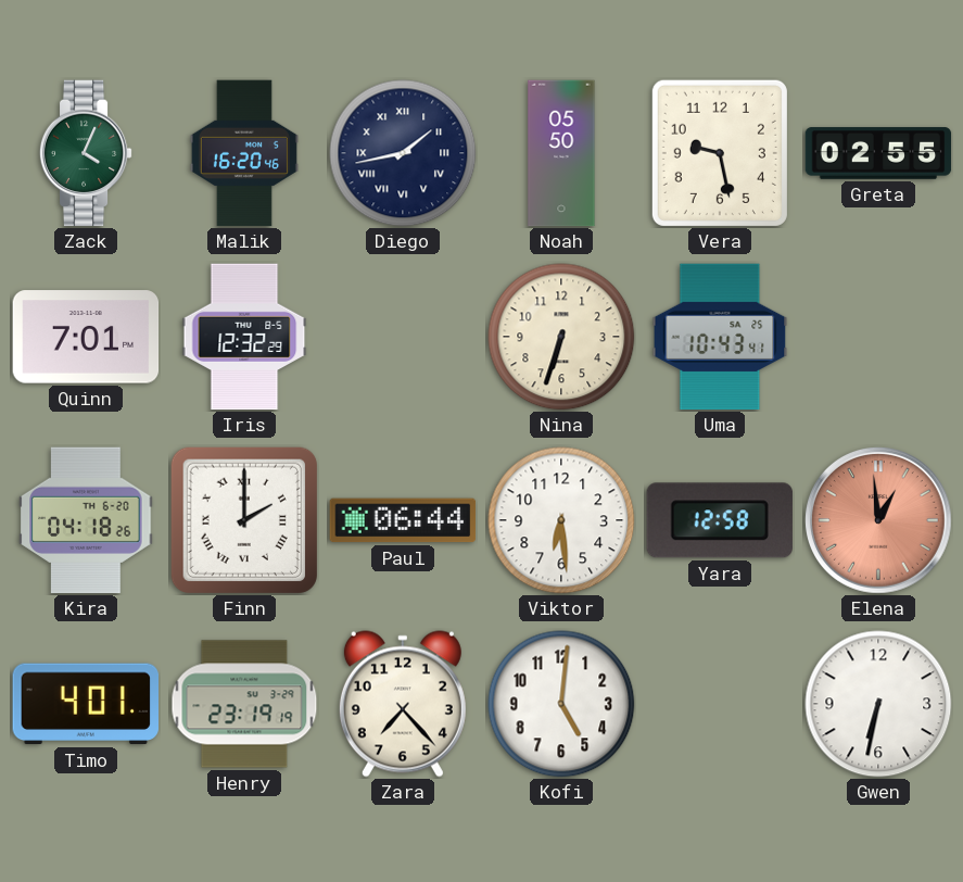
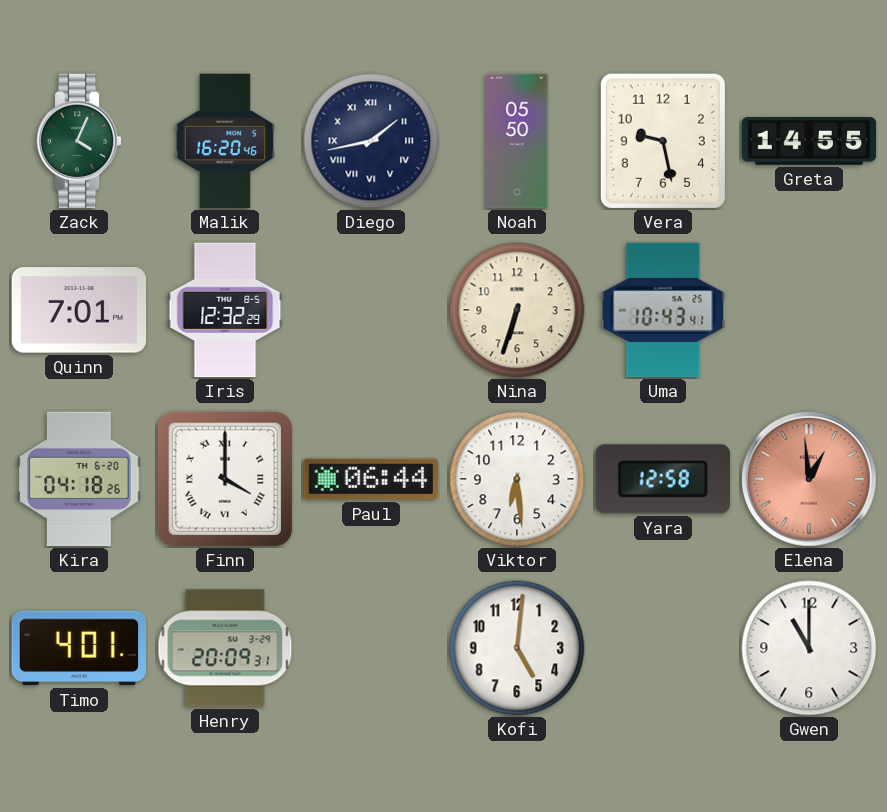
Greta: 02:55 -> 14:55
Finn: 2:00 -> 4:00
Henry: 23:19 -> 20:09
Zara: 7:23 -> none
Gwen: 6:32 -> 11:00
